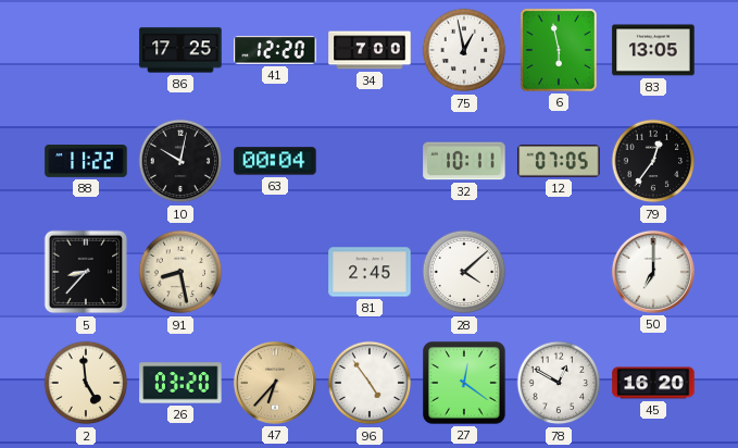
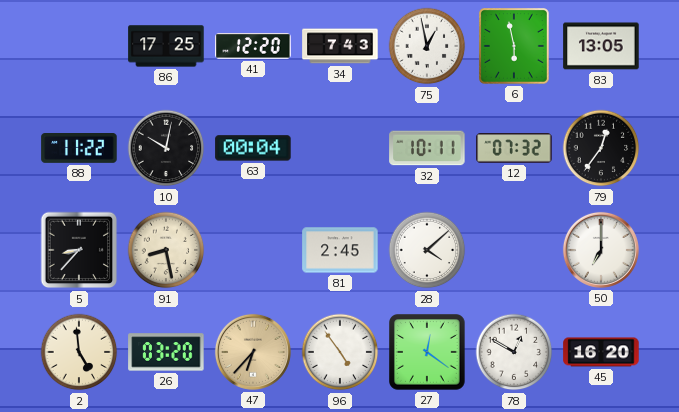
34: 7:00 -> 7:43
12: 07:05 -> 07:32
